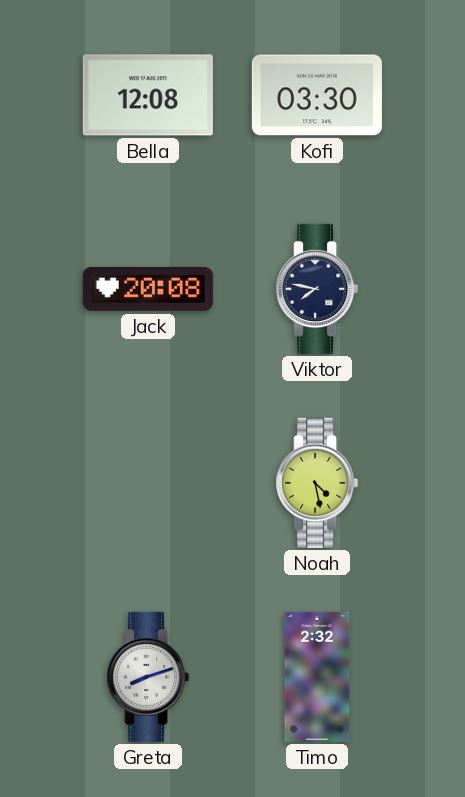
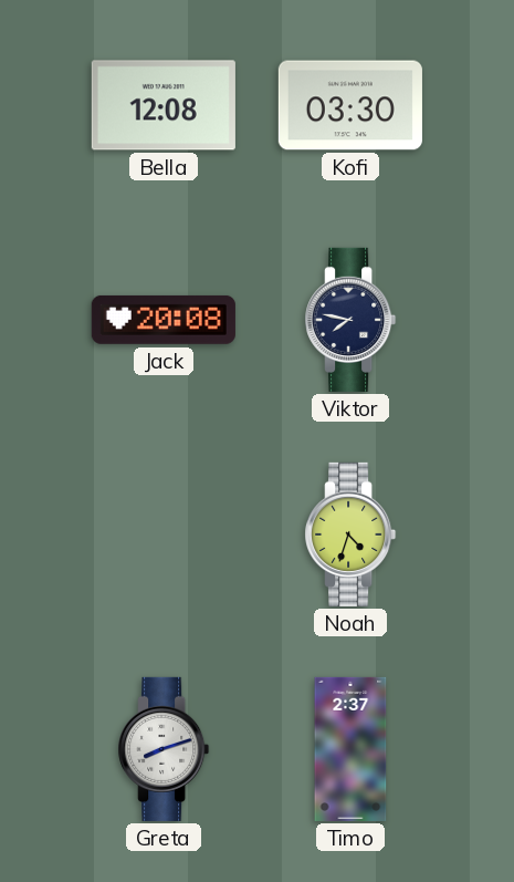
Noah: 4:28 -> 4:33
Timo: 2:32 -> 2:37
